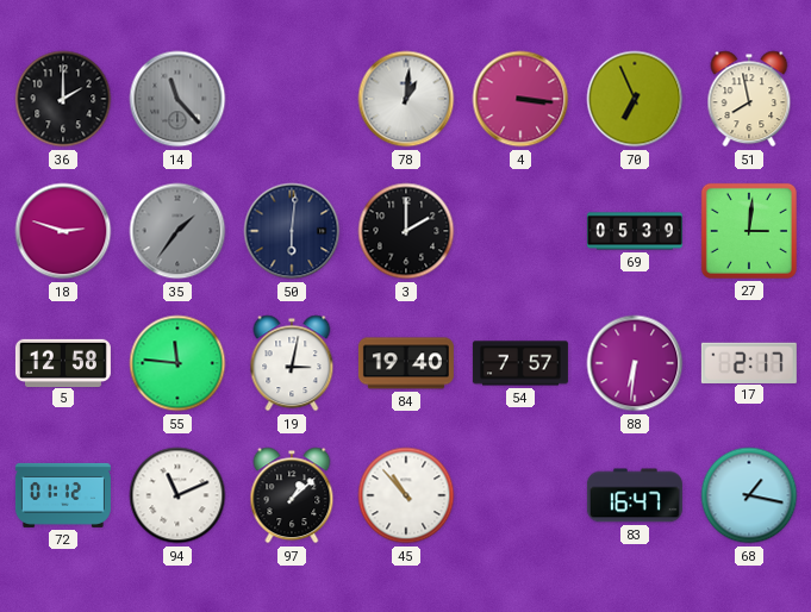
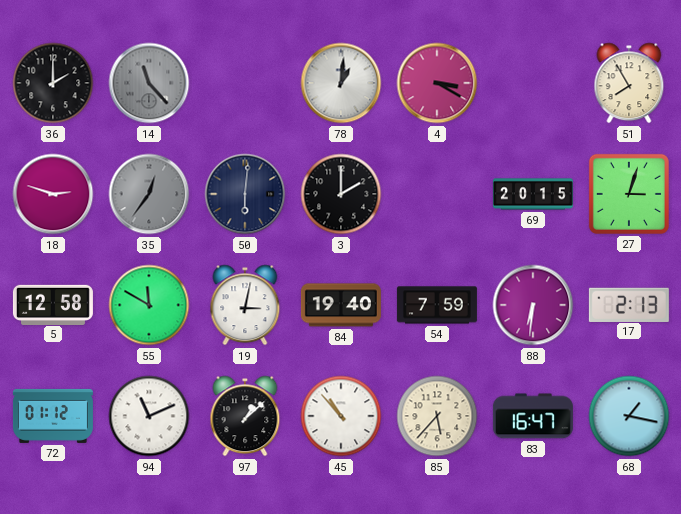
4: 3:16 -> 3:20
70: 6:56 -> none
51: 7:58 -> 7:55
35: 1:36 -> 12:36
69: 05:39 -> 20:15
27: 3:01 -> 3:03
55: 11:46 -> 11:50
54: 7:57 -> 7:59
17: 2:17 -> 2:13
85: none -> 5:37
